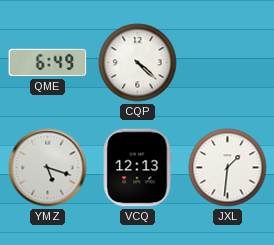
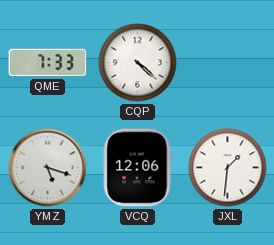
QME: 6:49 -> 7:33
VCQ: 12:13 -> 12:06
